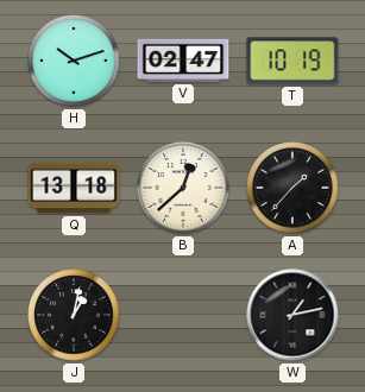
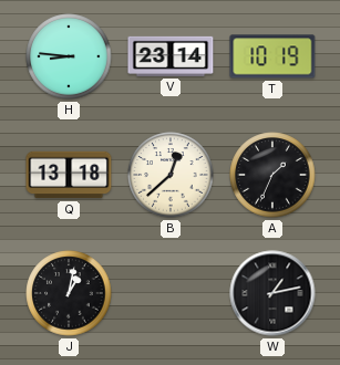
H: 10:12 -> 8:46
V: 02:47 -> 23:14
A: 1:37 -> 1:34
